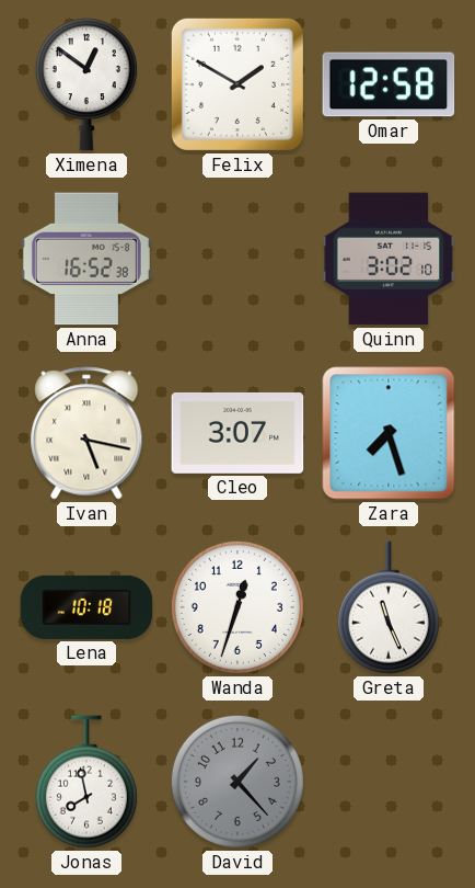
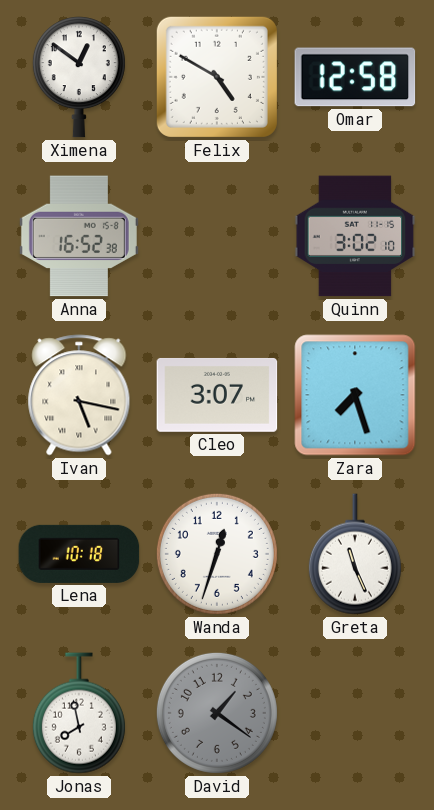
Felix: 1:50 -> 4:50
David: 1:23 -> 1:21
